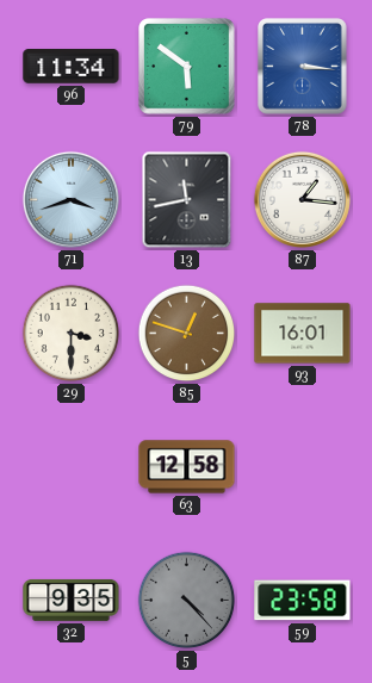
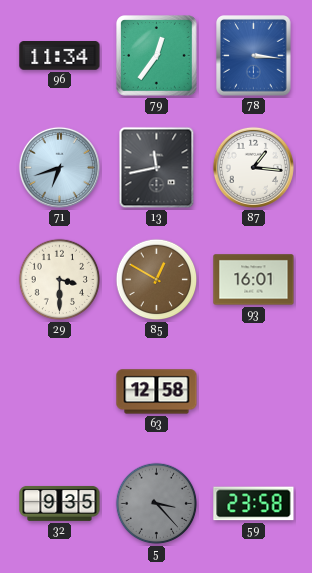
79: 5:51 -> 12:36
71: 3:42 -> 6:42
85: 12:48 -> 12:50
5: 4:23 -> 3:23
